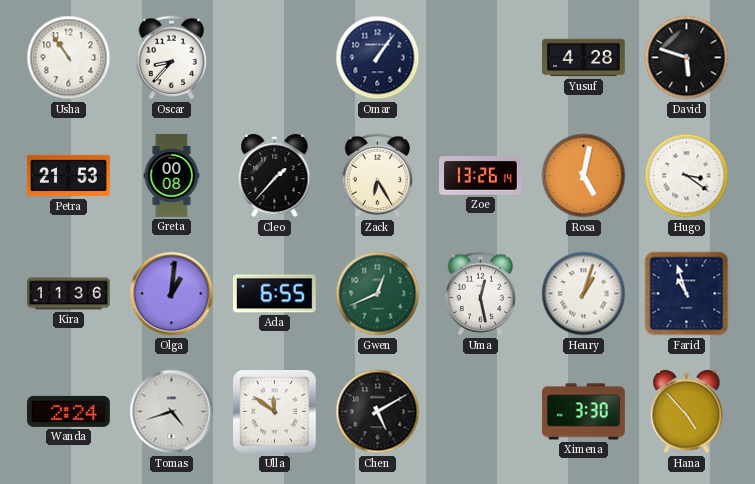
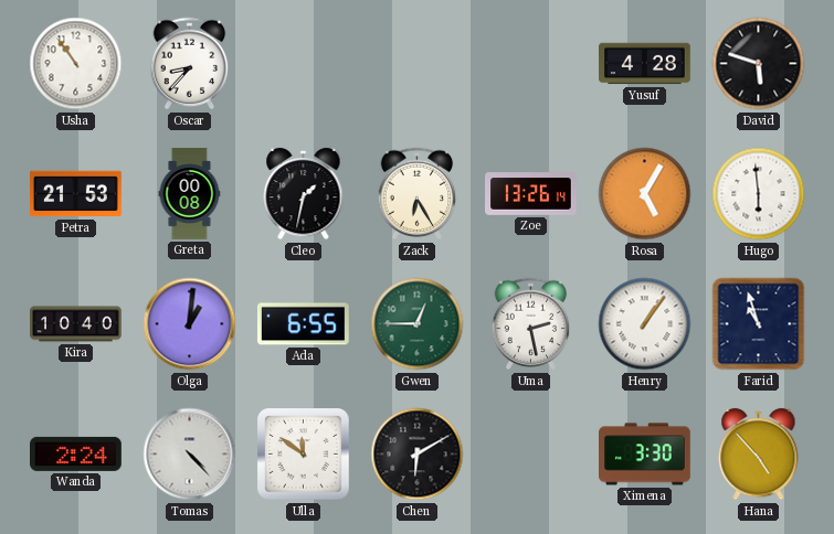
Omar: 1:06 -> none
Cleo: 1:37 -> 1:32
Rosa: 5:02 -> 5:05
Hugo: 3:21 -> 5:59
Kira: 11:36 -> 10:40
Gwen: 12:41 -> 12:45
Uma: 12:28 -> 2:28
Henry: 1:03 -> 1:06
Tomas: 4:42 -> 4:23
Chen: 5:10 -> 6:10
